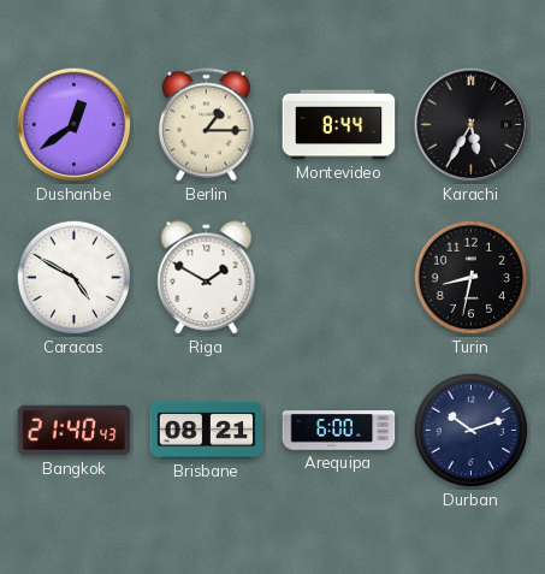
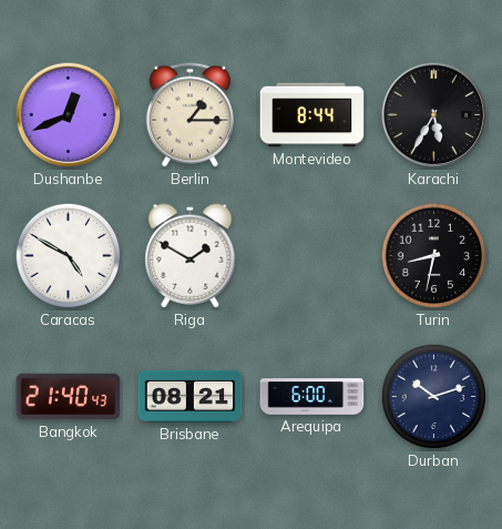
Dushanbe: 12:39 -> 12:41
